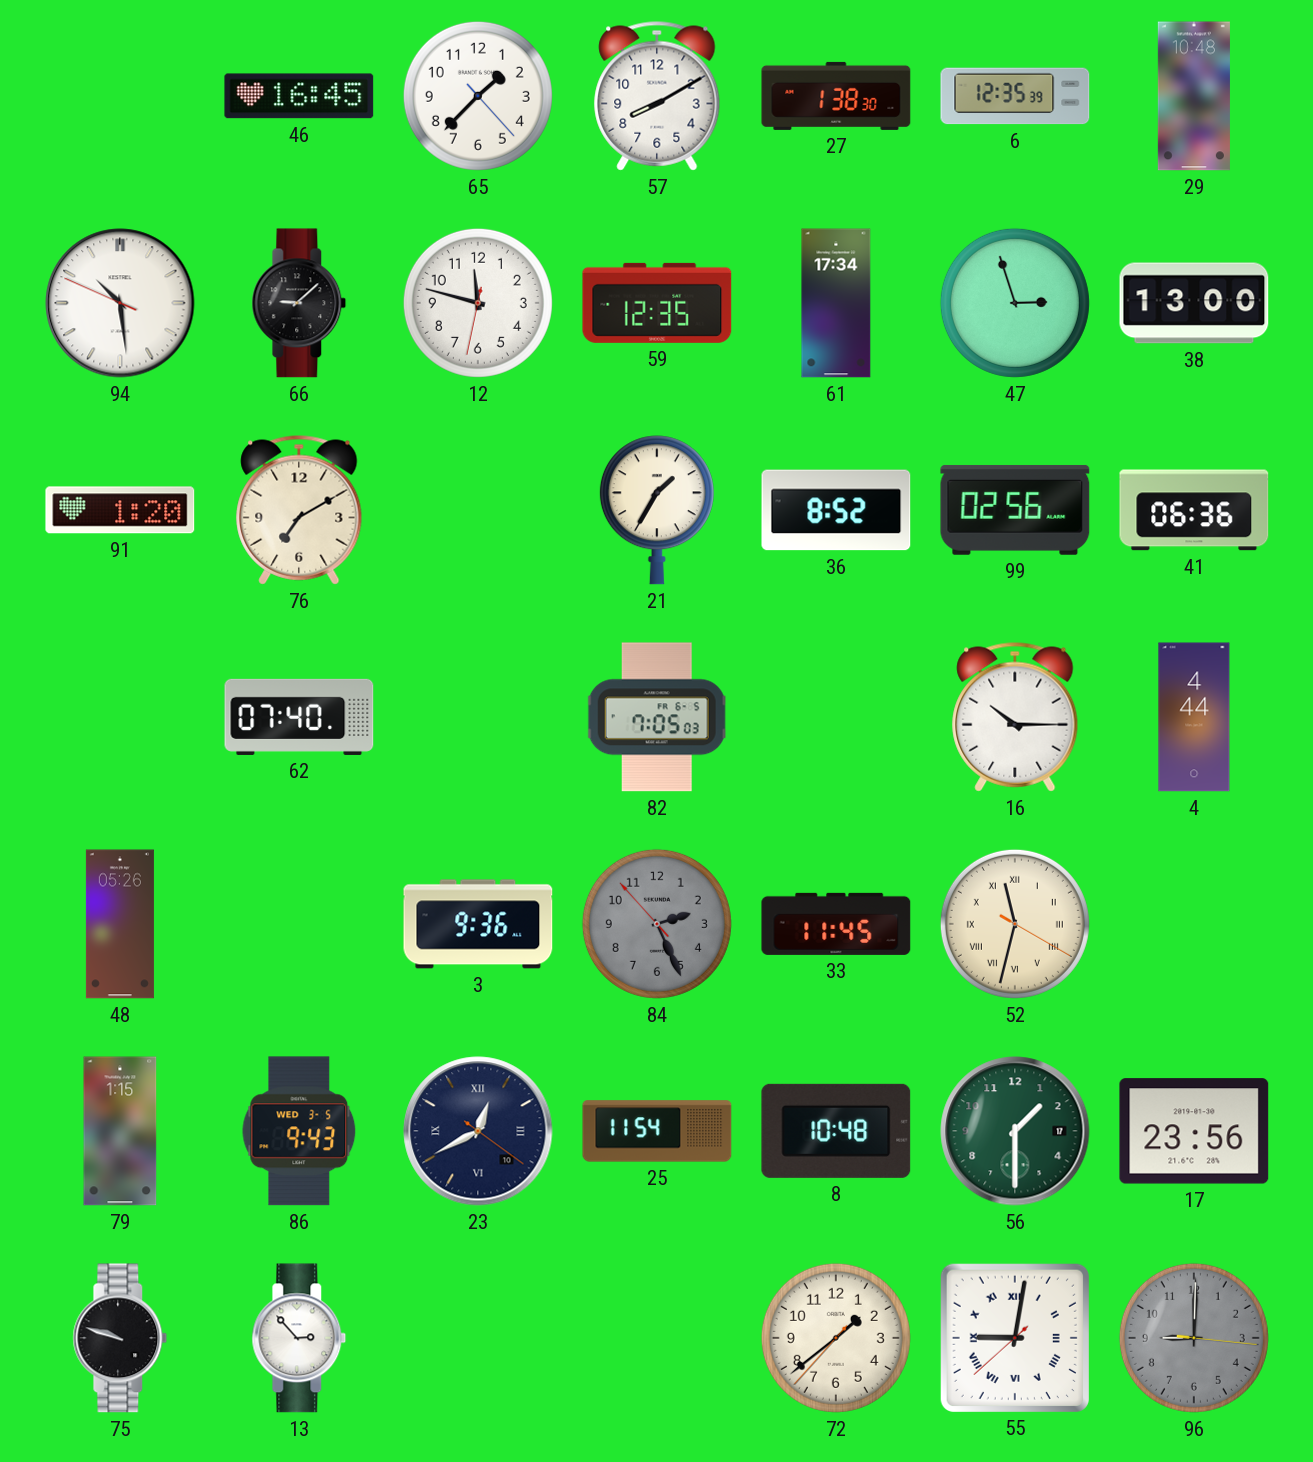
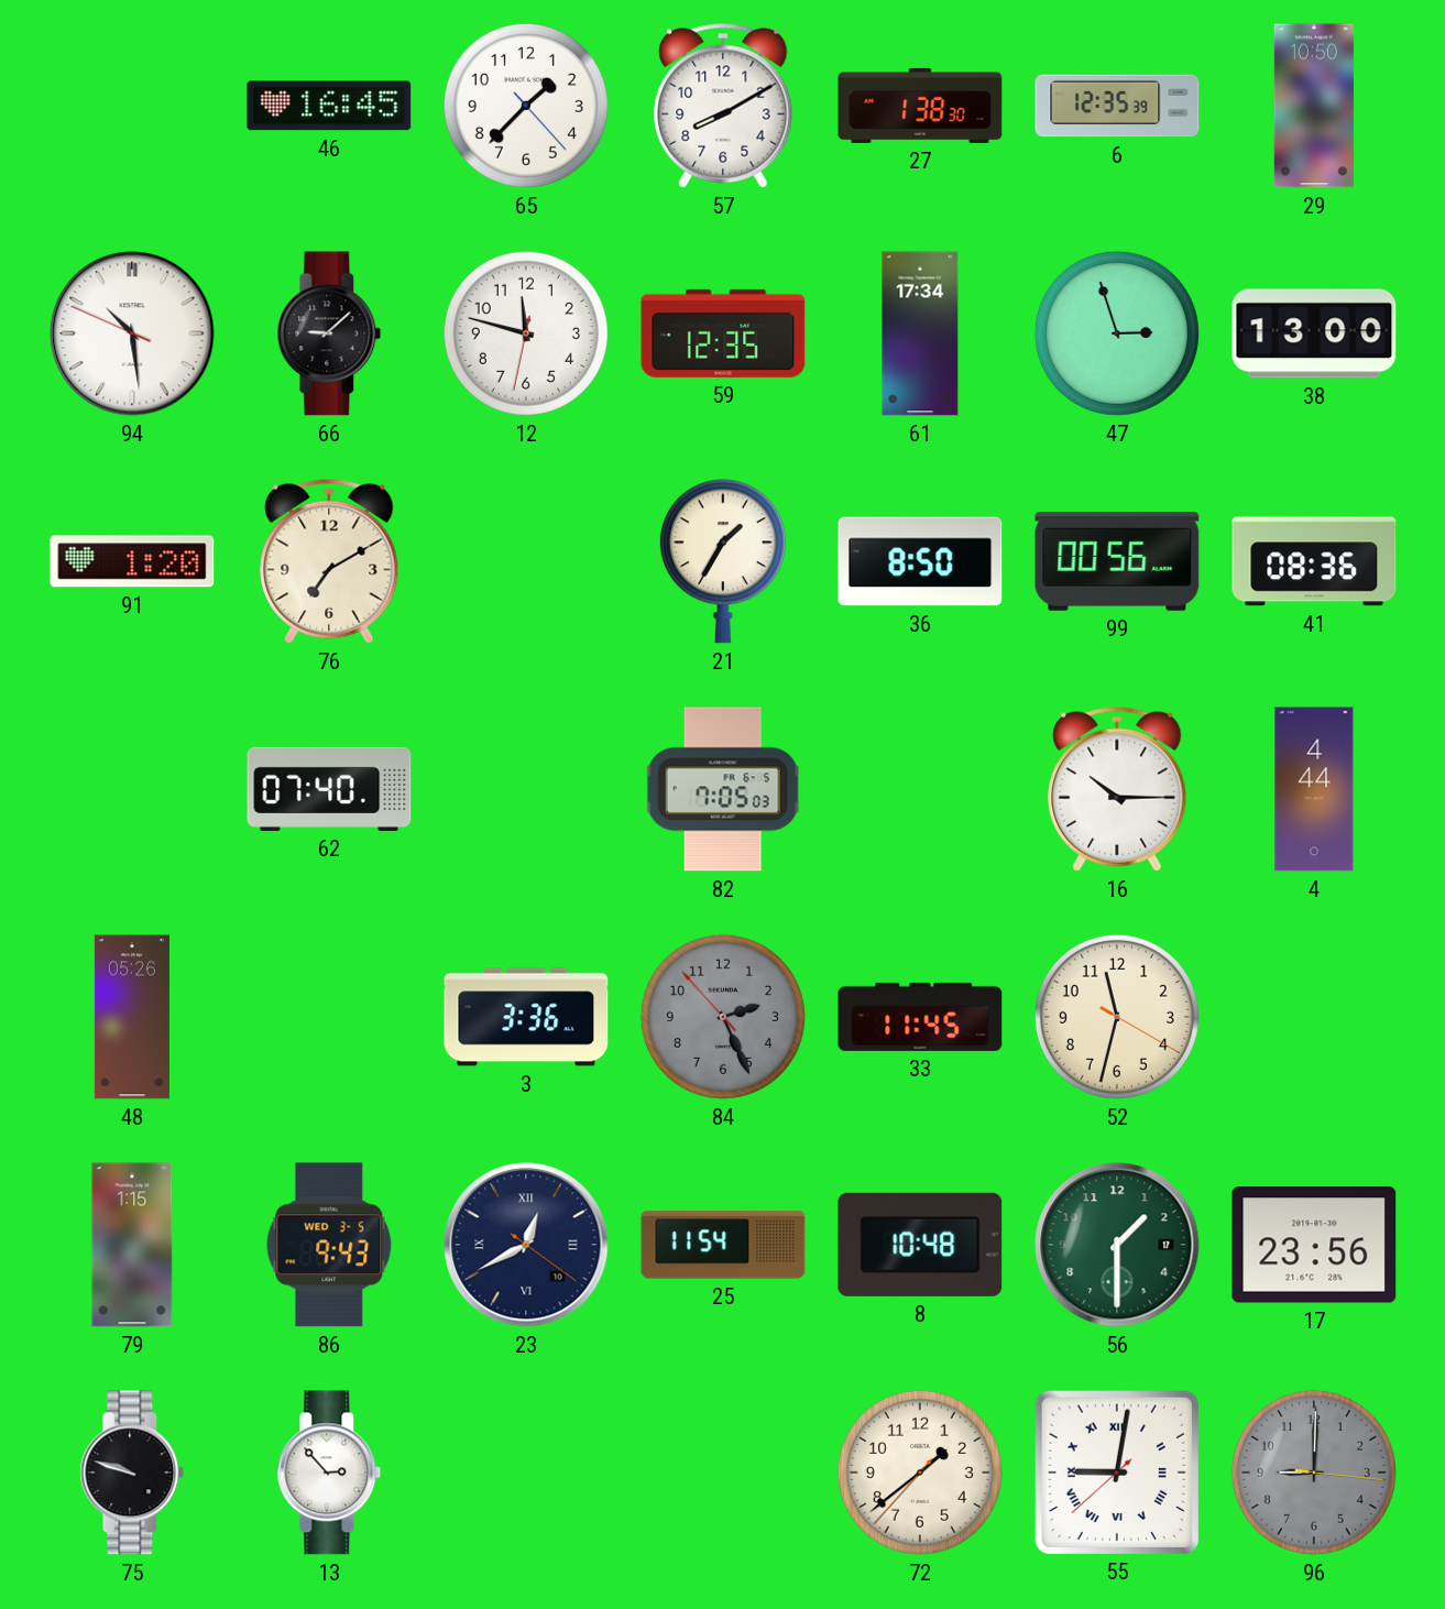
29: 10:48 -> 10:50
36: 8:52 -> 8:50
99: 02:56 -> 00:56
41: 06:36 -> 08:36
3: 9:36 -> 3:36
52 numerals: Roman -> Arabic
